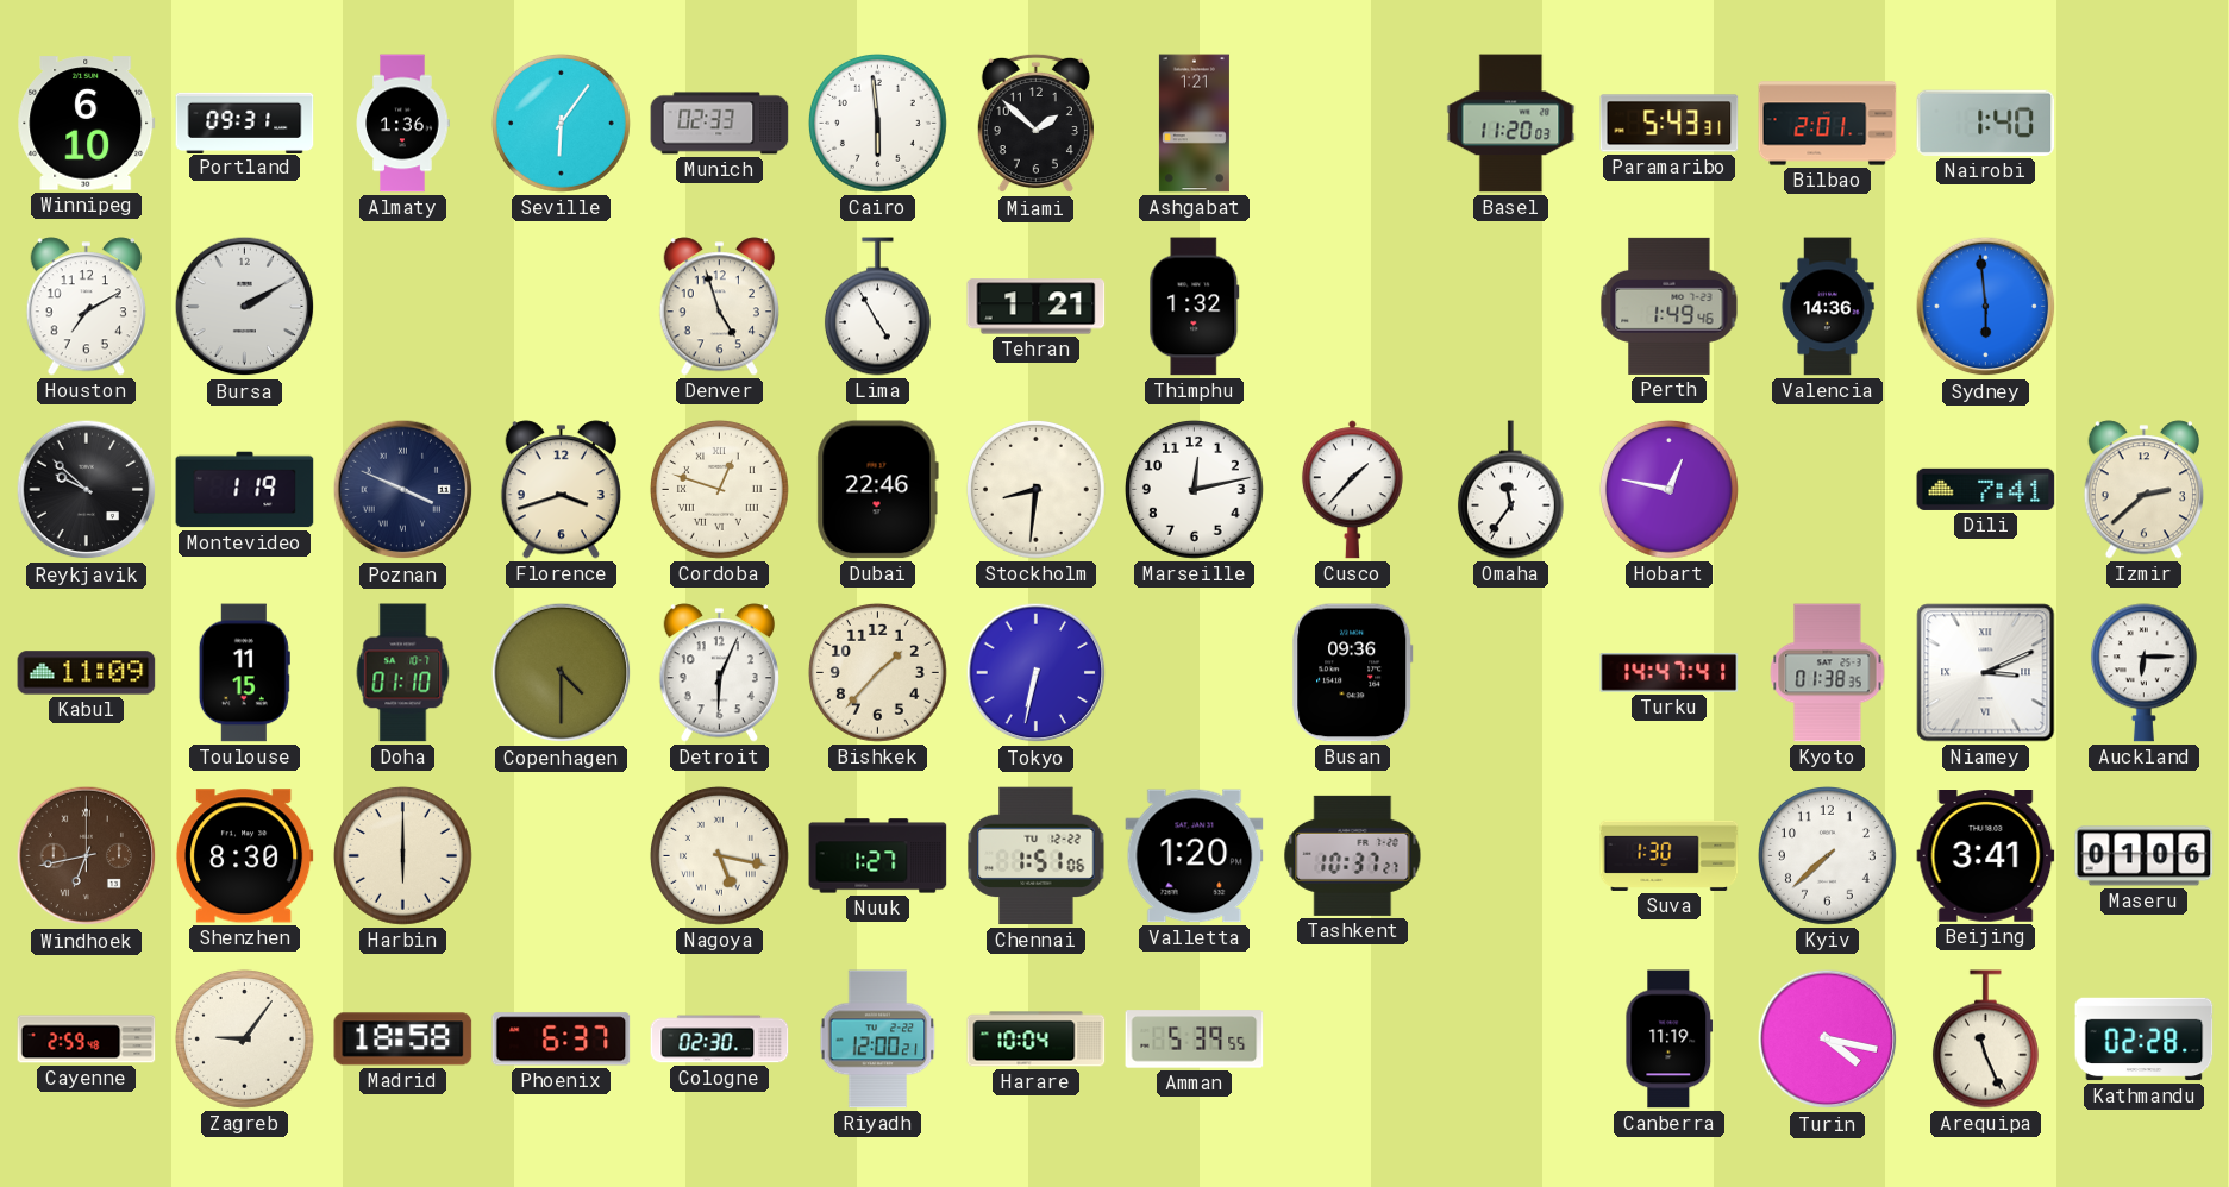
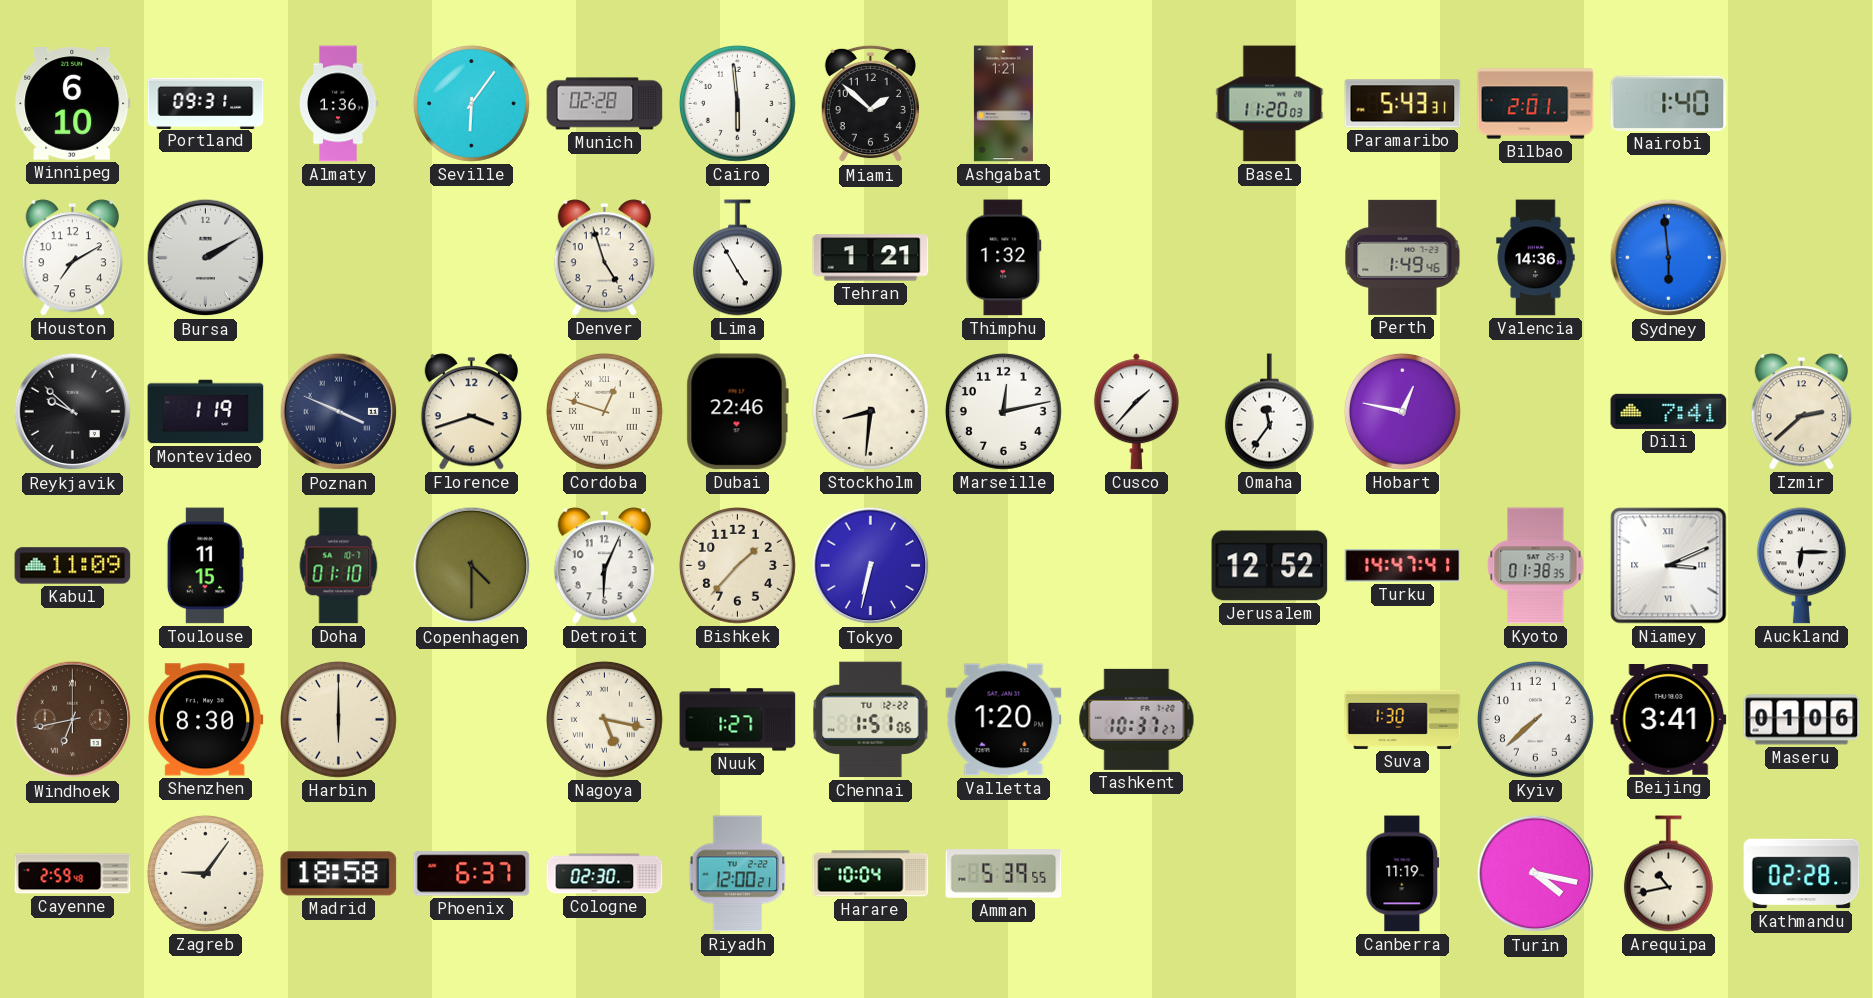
Munich: 02:33 -> 02:28
Busan: 09:36 -> none
Jerusalem: none -> 12:52
Arequipa: 11:26 -> 10:43
